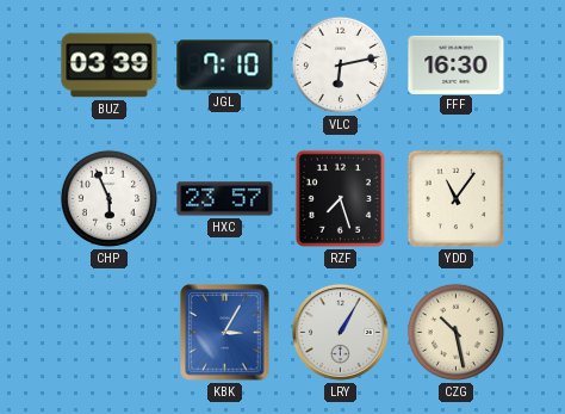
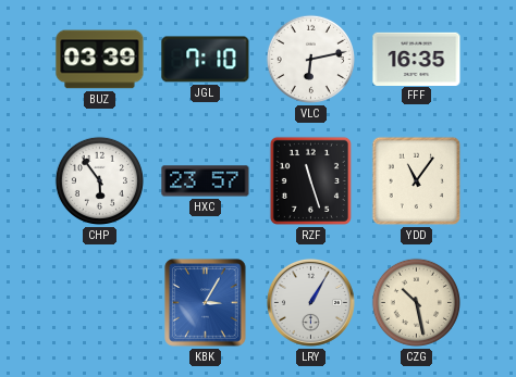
FFF: 16:30 -> 16:35
CHP: 5:56 -> 5:54
RZF: 7:27 -> 11:27
